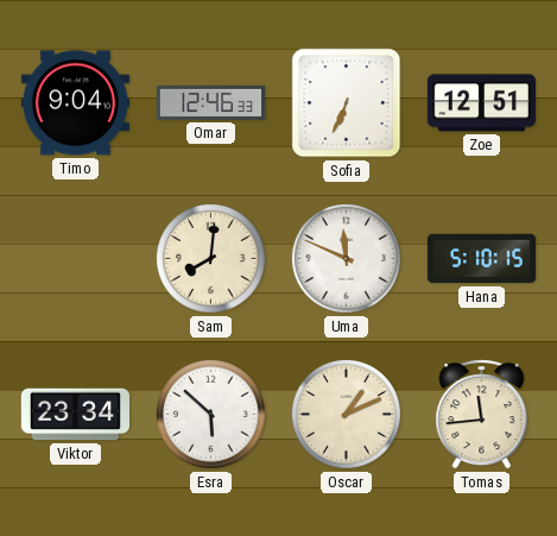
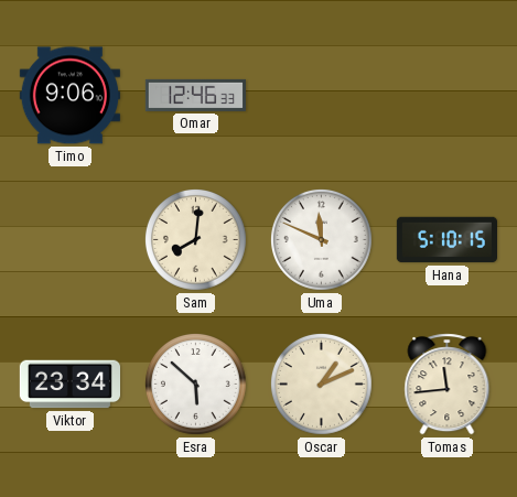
Timo: 9:04 -> 9:06
Sofia: 6:34 -> none
Zoe: 12:51 -> none
